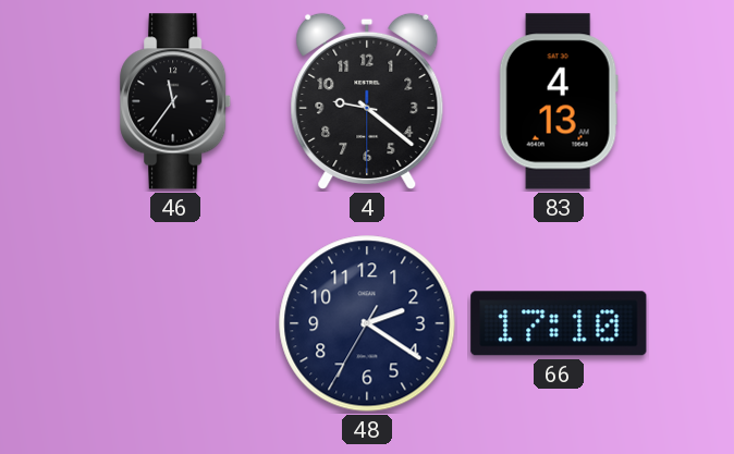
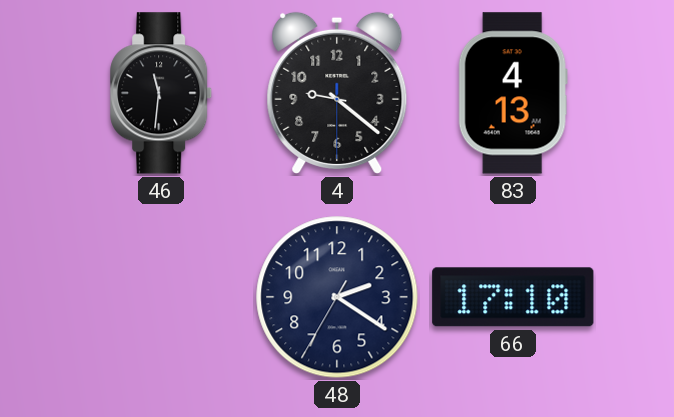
46: 11:36 -> 11:31
